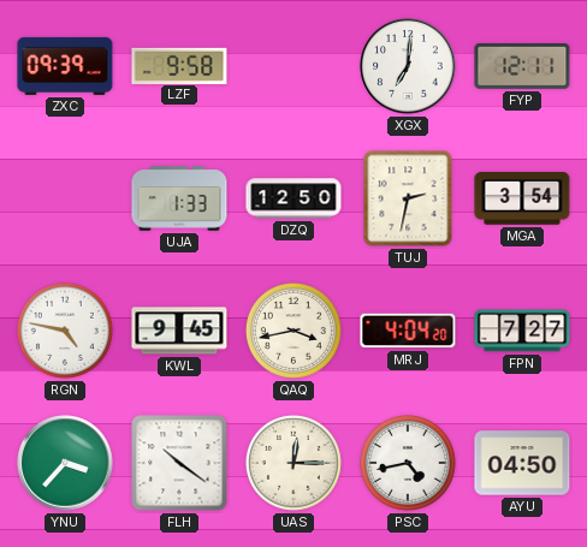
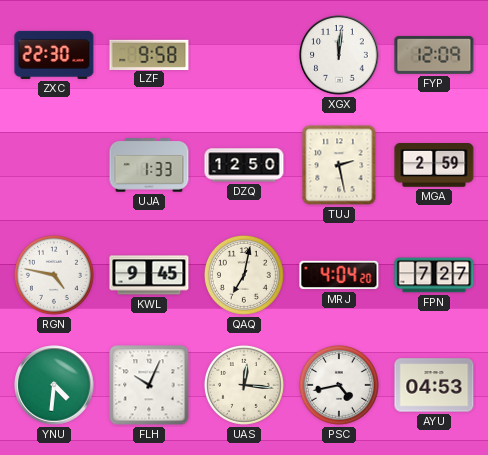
ZXC: 09:39 -> 22:30
XGX: 7:01 -> 12:01
FYP: 12:11 -> 12:09
TUJ: 2:32 -> 2:28
MGA: 3:54 -> 2:59
QAQ: 3:43 -> 7:02
YNU: 3:37 -> 4:31
FLH: 10:21 -> 10:04
UAS: 12:15 -> 12:16
AYU: 04:50 -> 04:53
